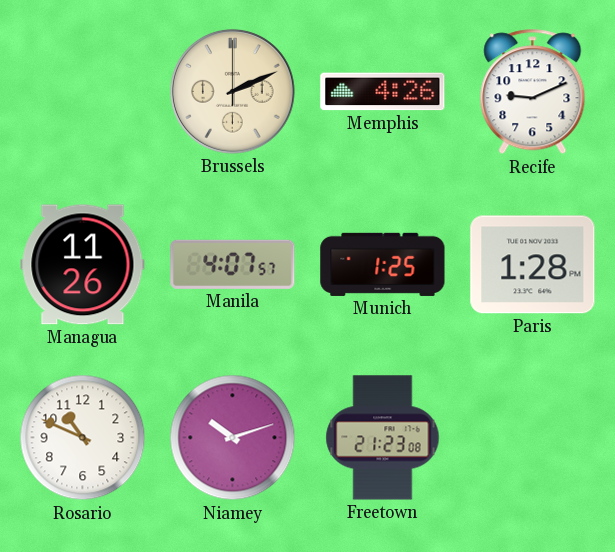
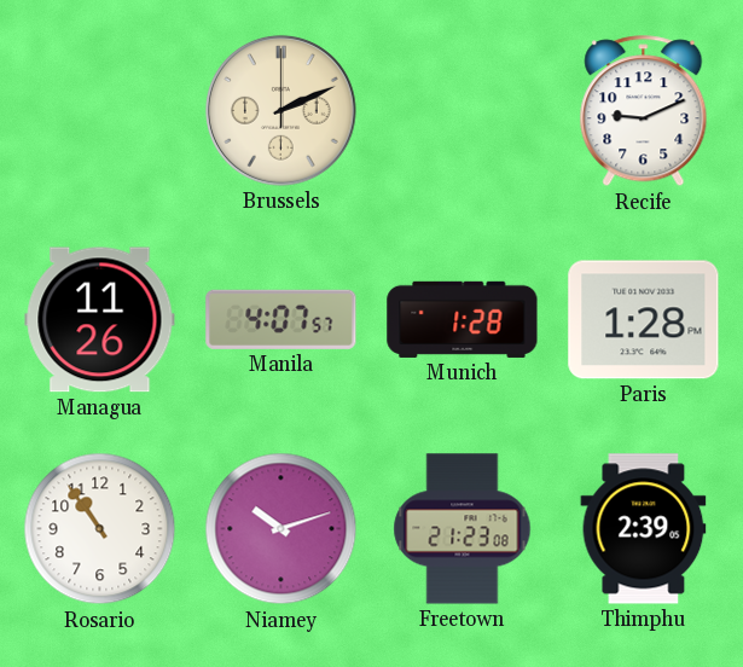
Memphis: 4:26 -> none
Munich: 1:25 -> 1:28
Rosario: 10:49 -> 10:54
Thimphu: none -> 2:39
